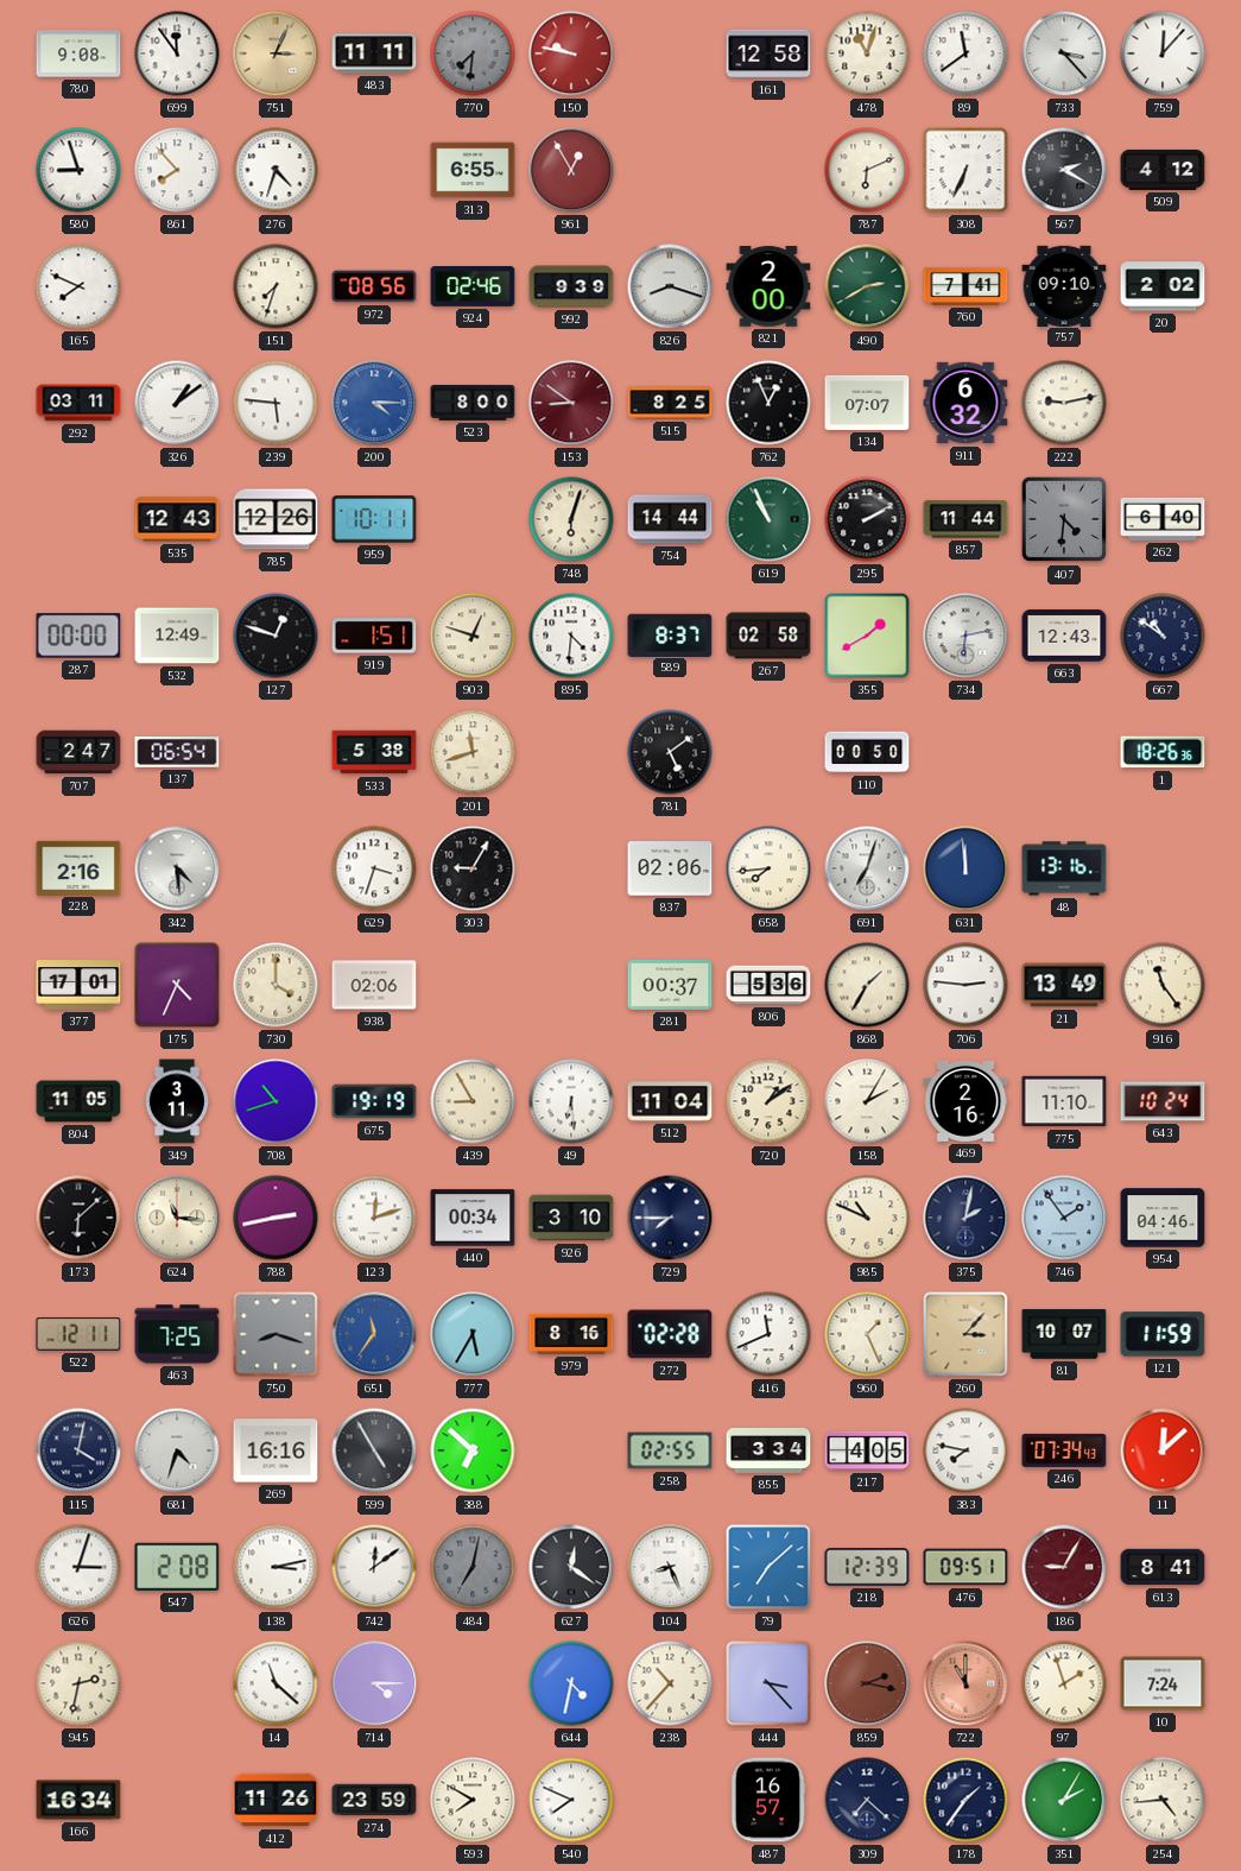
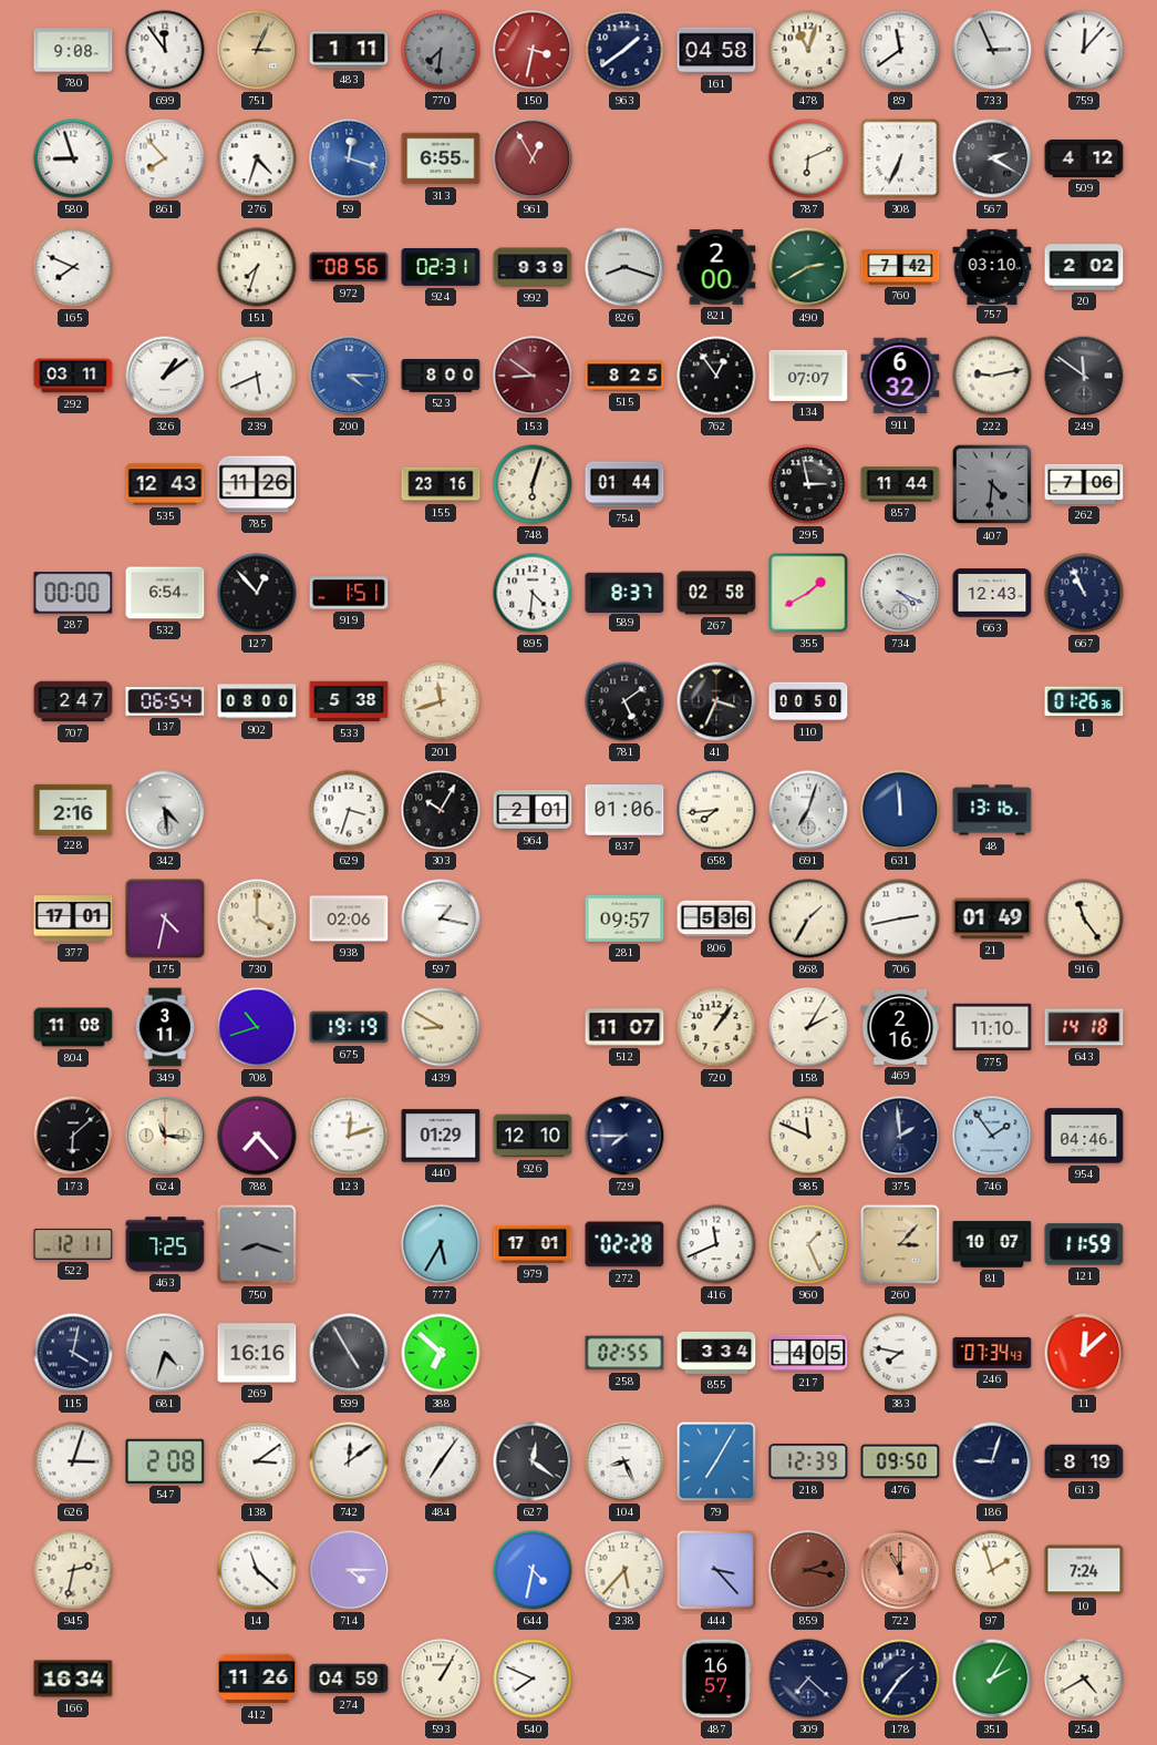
483: 11:11 -> 1:11
150: 9:47 -> 3:32
963: none -> 1:39
161: 12:58 -> 04:58
733: 3:23 -> 2:56
59: none -> 12:18
924: 02:46 -> 02:31
760: 7:41 -> 7:42
757: 09:10 -> 03:10
239: 5:46 -> 5:41
762: 12:56 -> 12:54
249: none -> 11:51
785: 12:26 -> 11:26
959: 10:11 -> none
155: none -> 23:16
754: 14:44 -> 01:44
619: 10:56 -> none
295: 2:10 -> 2:58
262: 6:40 -> 7:06
532: 12:49 -> 6:54
127: 12:48 -> 12:53
903: 12:48 -> none
734: 6:13 -> 4:19
667: 10:51 -> 10:56
902: none -> 08:00
41: none -> 3:34
1: 18:26 -> 01:26
303: 9:05 -> 10:05
964: none -> 2:01
837: 02:06 -> 01:06
175: 4:34 -> 4:32
597: none -> 1:17
281: 00:37 -> 09:57
706: 2:46 -> 2:43
21: 13:49 -> 01:49
804: 11:05 -> 11:08
439: 8:55 -> 8:50
49: 6:29 -> none
512: 11:04 -> 11:07
720: 1:09 -> 1:06
643: 10:24 -> 14:18
788: 2:43 -> 7:23
440: 00:34 -> 01:29
926: 3:10 -> 12:10
985: 10:49 -> 11:49
375: 2:02 -> 1:59
651: 11:36 -> none
979: 8:16 -> 17:01
138: 3:13 -> 3:09
484: 7:02 -> 7:06
484 dial: grey -> white
79: 7:08 -> 7:05
476: 09:51 -> 09:50
186: 9:05 -> 9:03
186 dial: burgundy -> navy
613: 8:41 -> 8:19
238: 10:37 -> 5:37
274: 23:59 -> 04:59
593: 7:50 -> 1:05
254: 4:44 -> 4:40
